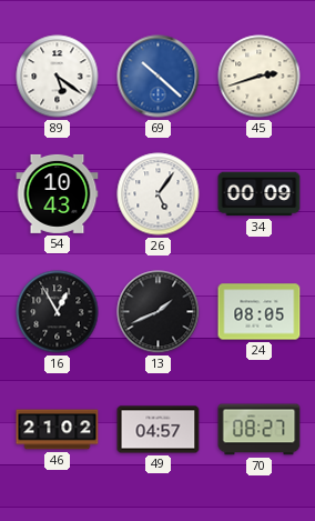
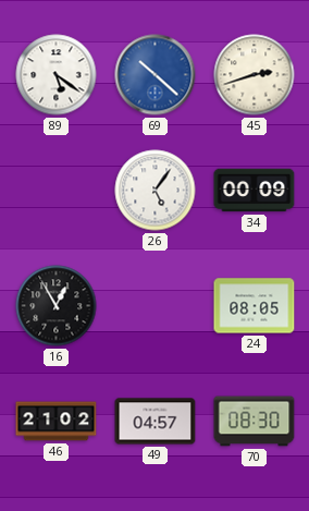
54: 10:43 -> none
13: 1:41 -> none
70: 08:27 -> 08:30
